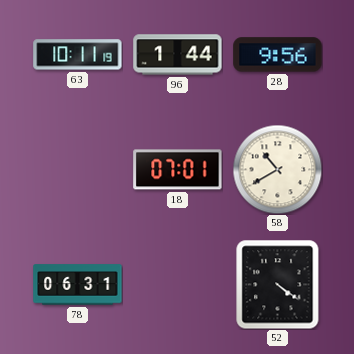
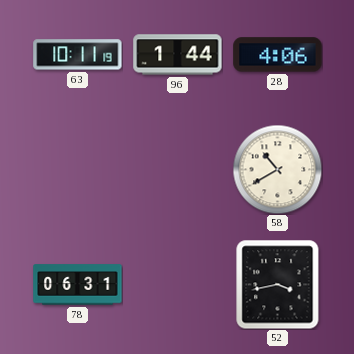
28: 9:56 -> 4:06
18: 07:01 -> none
52: 4:21 -> 3:43
